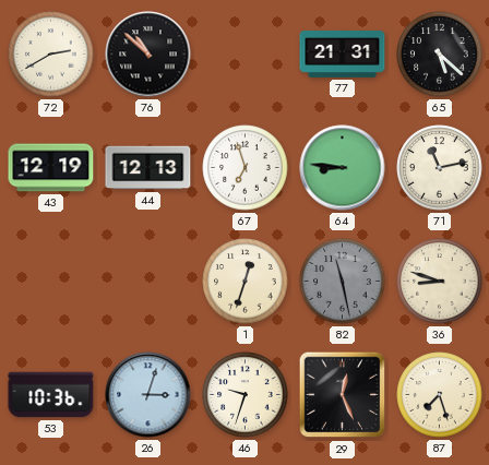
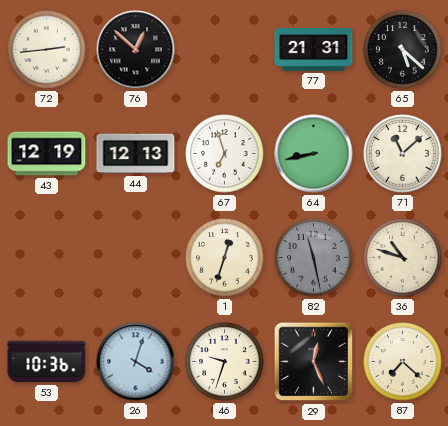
72: 2:40 -> 2:44
76: 10:52 -> 12:52
64: 8:46 -> 8:43
71: 11:13 -> 11:08
36: 8:48 -> 10:48
26: 3:03 -> 4:03
87: 7:27 -> 7:22
